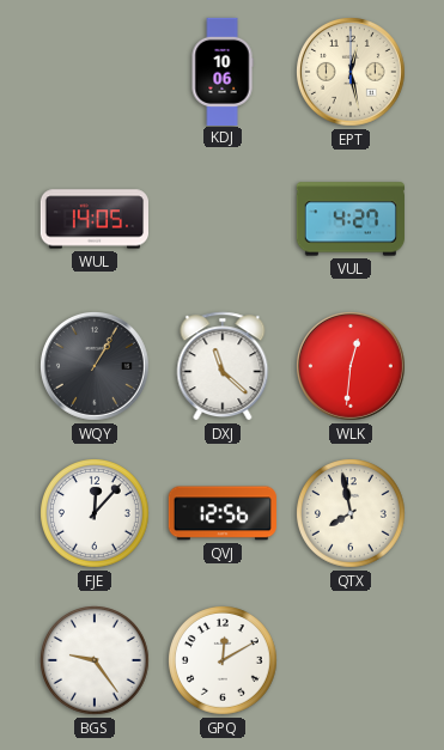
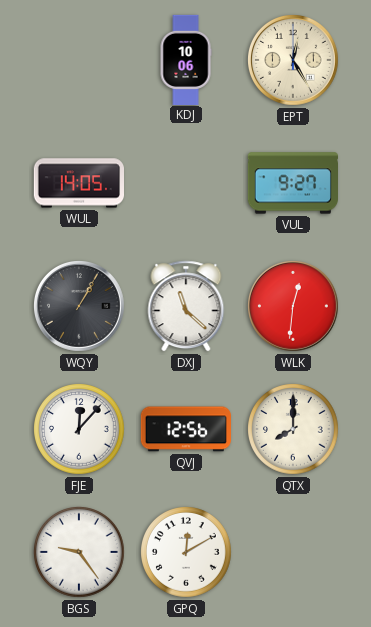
EPT: 12:28 -> 12:25
VUL: 4:27 -> 9:27
QTX: 7:58 -> 8:00
